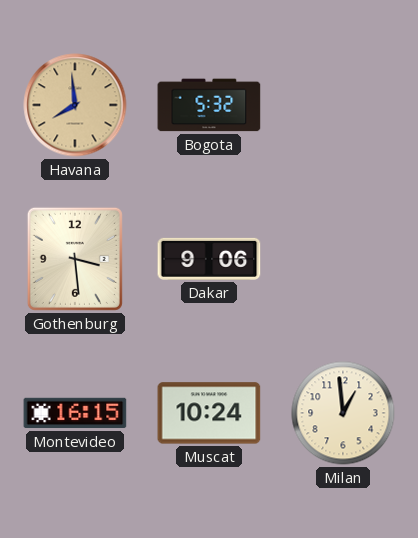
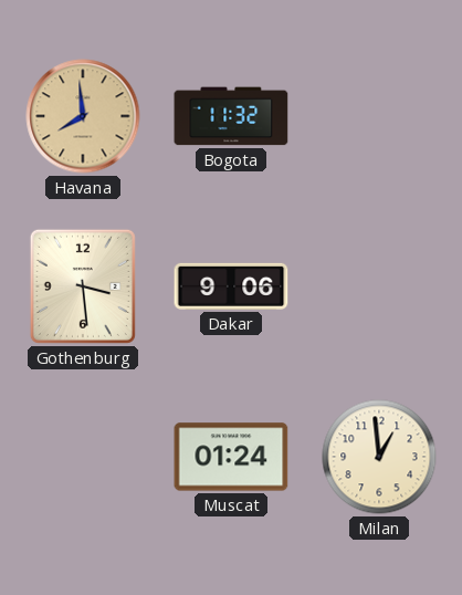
Bogota: 5:32 -> 11:32
Montevideo: 16:15 -> none
Muscat: 10:24 -> 01:24
